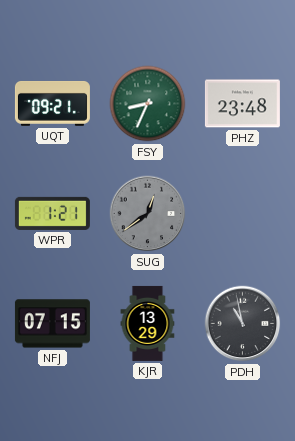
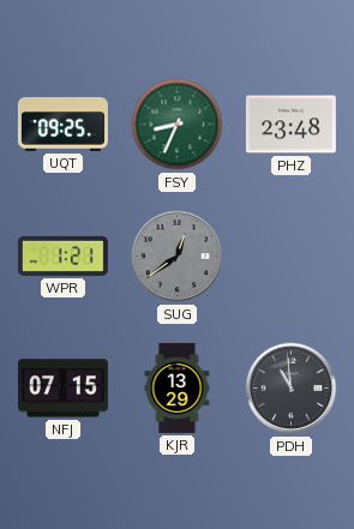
UQT: 09:21 -> 09:25
PDH: 10:58 -> 10:59
